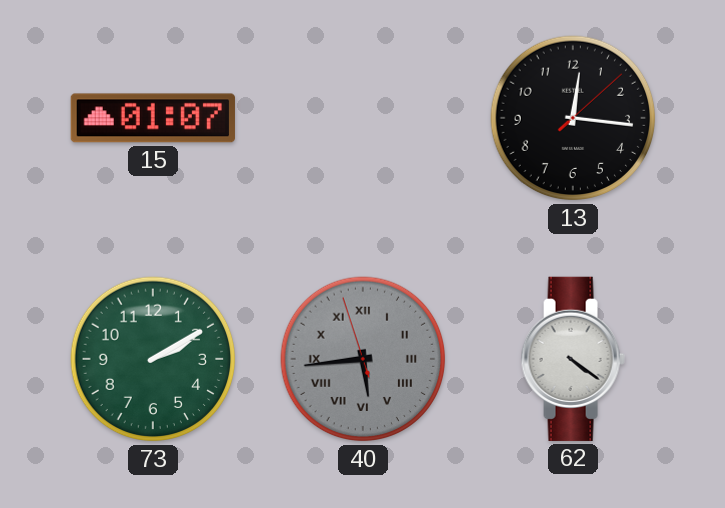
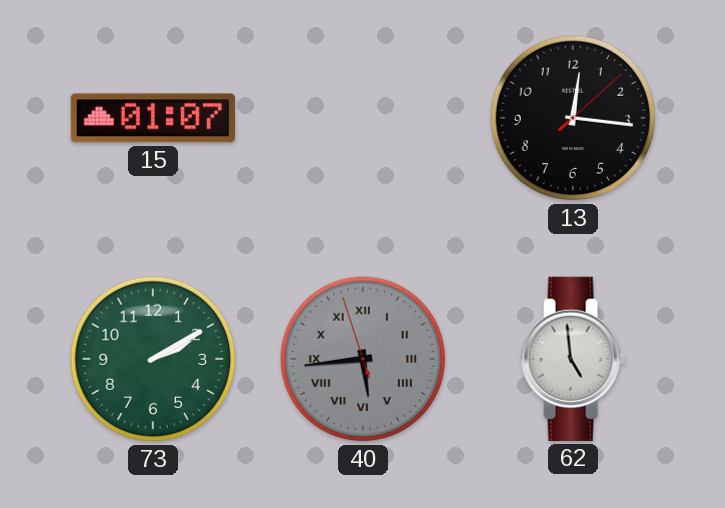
62: 4:21 -> 4:59
